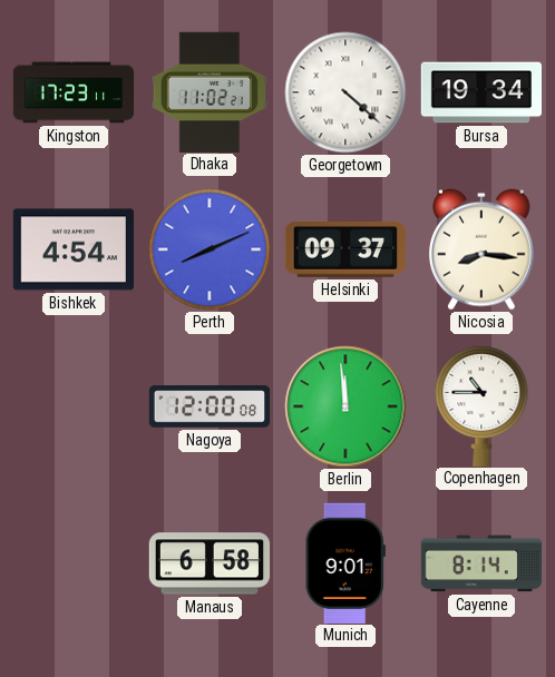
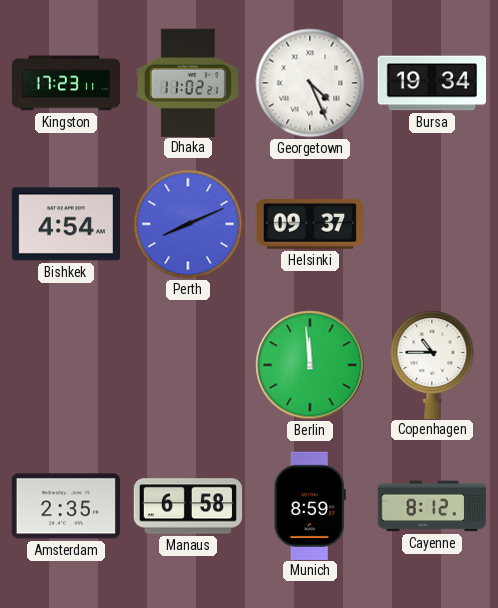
Georgetown: 4:22 -> 4:26
Nicosia: 8:16 -> none
Nagoya: 12:00 -> none
Amsterdam: none -> 2:35
Munich: 9:01 -> 8:59
Cayenne: 8:14 -> 8:12
